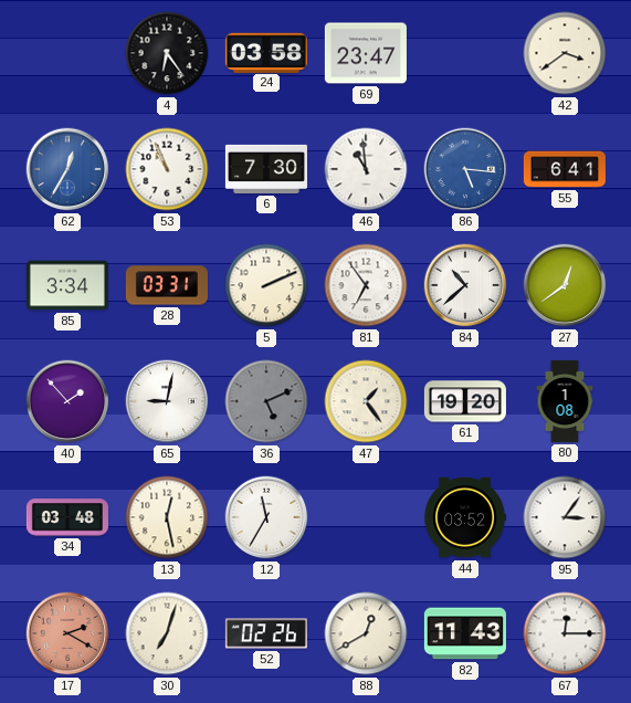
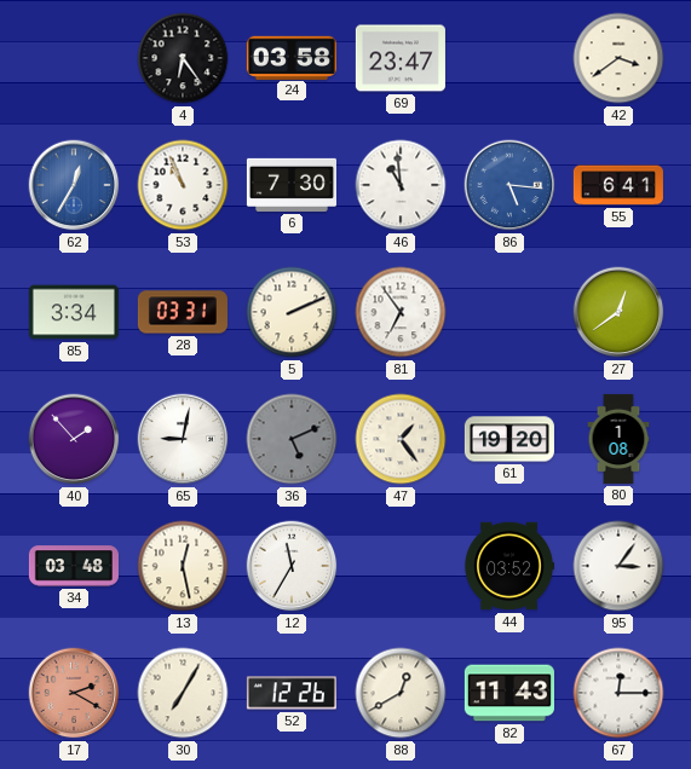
84: 10:38 -> none
30: 7:03 -> 7:05
52: 02:26 -> 12:26
